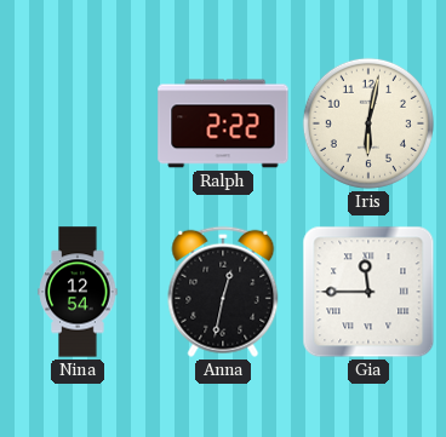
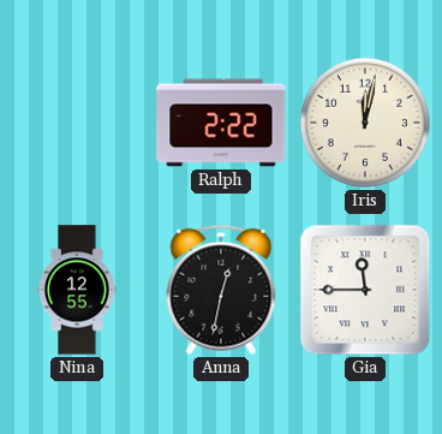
Iris: 6:02 -> 12:02
Nina: 12:54 -> 12:55
